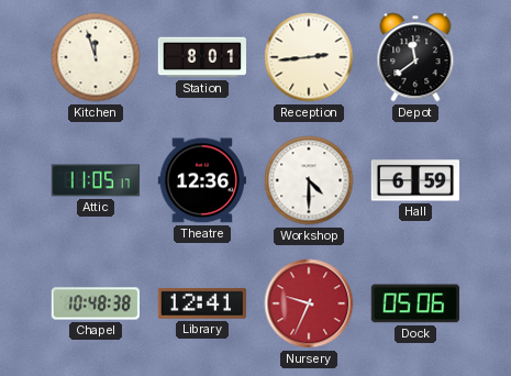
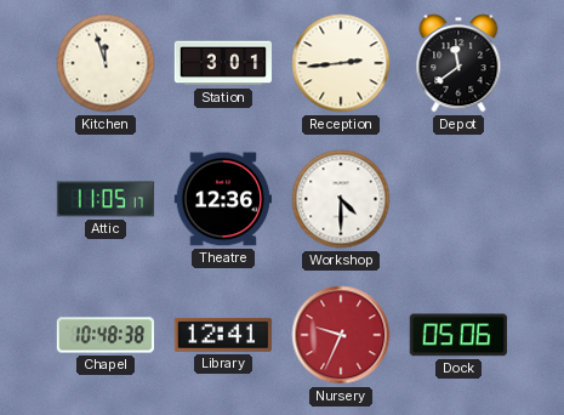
Station: 8:01 -> 3:01
Hall: 6:59 -> none
